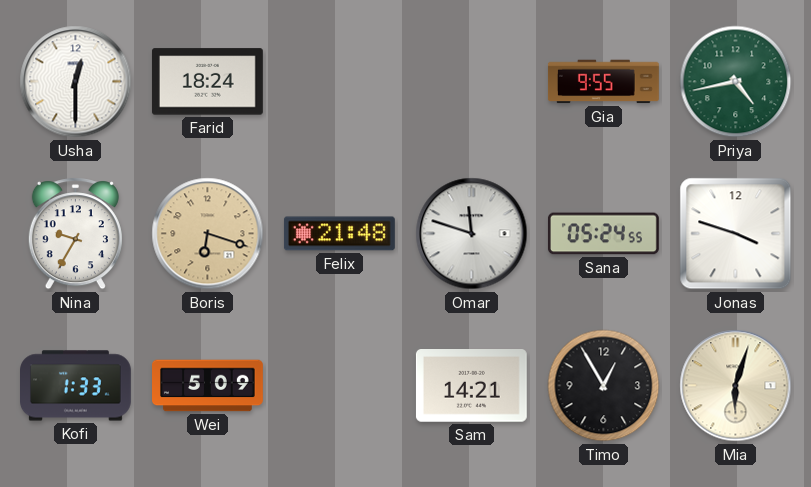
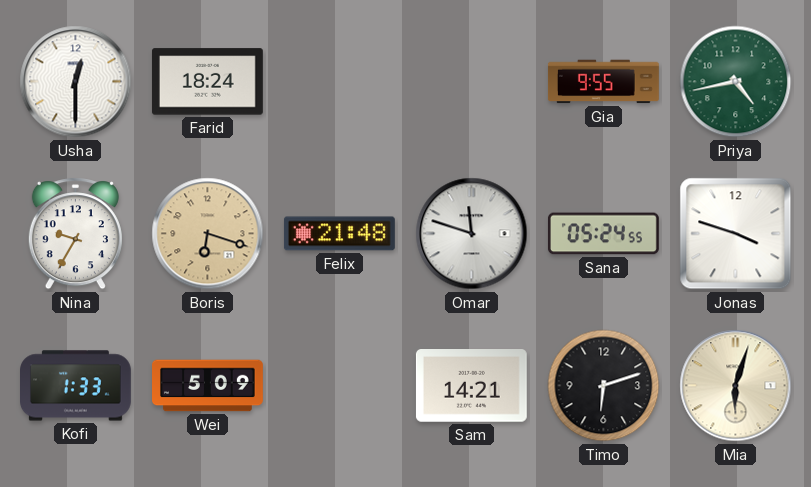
Timo: 12:55 -> 6:12
